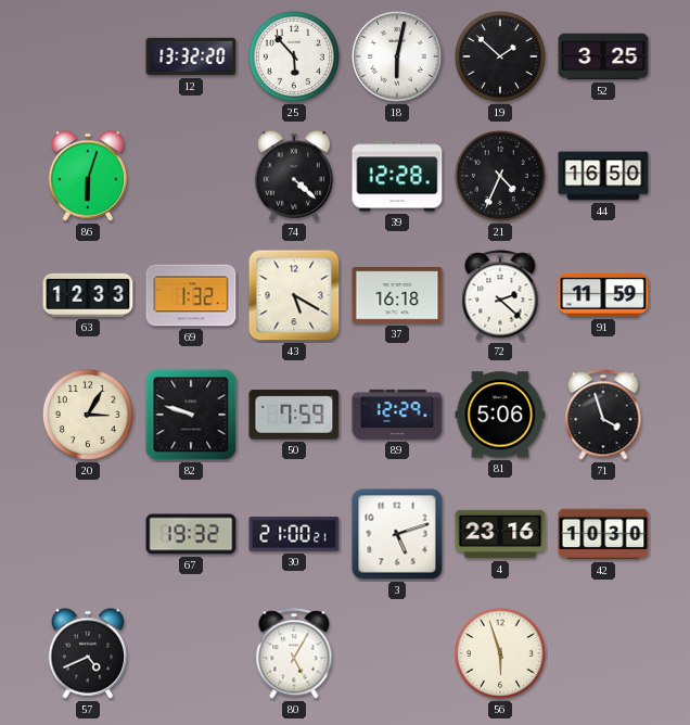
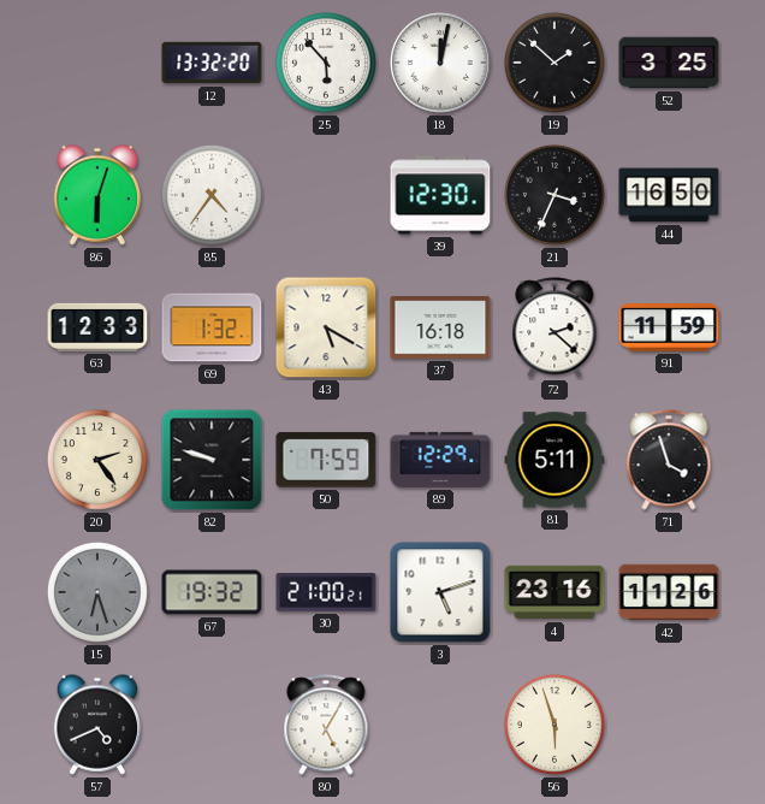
18: 6:02 -> 12:02
85: none -> 4:36
74: 4:22 -> none
39: 12:28 -> 12:30
21: 4:34 -> 3:34
20: 3:05 -> 2:24
81: 5:06 -> 5:11
15: none -> 6:27
42: 10:30 -> 11:26
